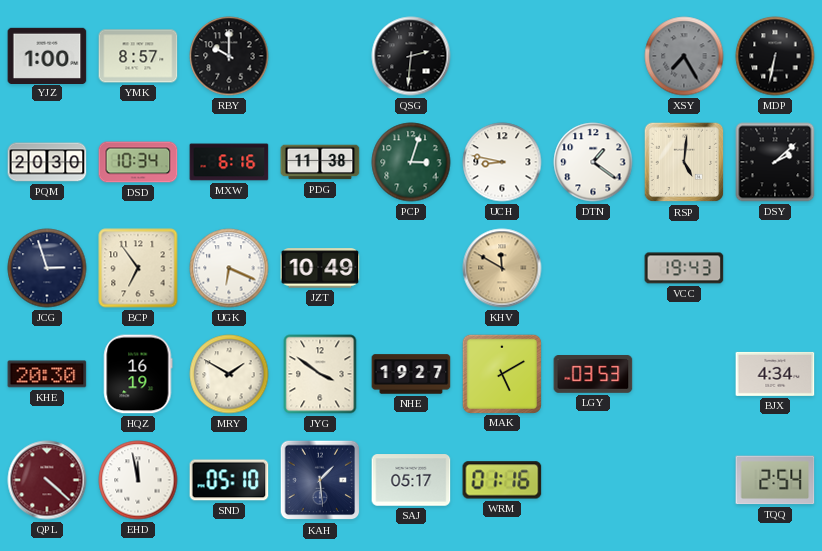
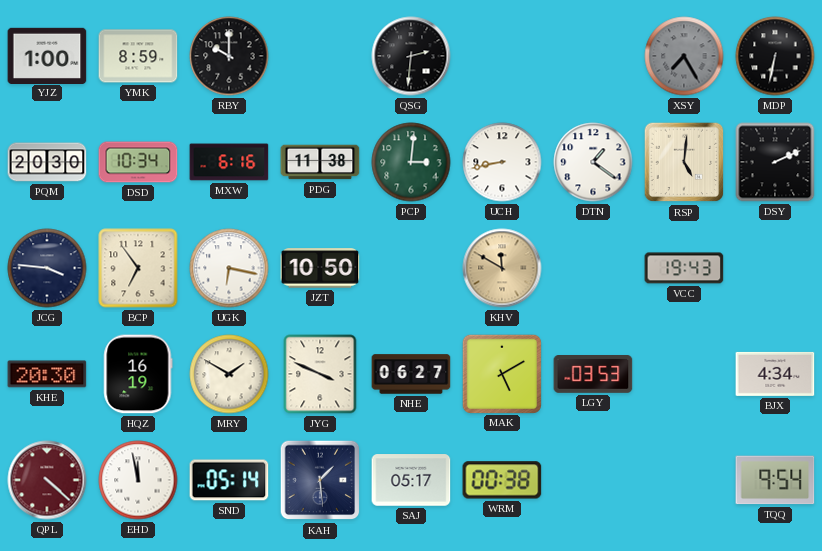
YMK: 8:57 -> 8:59
PCP: 3:03 -> 3:01
UCH: 8:47 -> 8:43
DSY: 2:08 -> 2:11
JCG: 2:57 -> 3:46
UGK: 6:19 -> 6:17
JZT: 10:49 -> 10:50
JYG: 3:51 -> 3:49
NHE: 19:27 -> 06:27
SND: 05:10 -> 05:14
WRM: 01:16 -> 00:38
TQQ: 2:54 -> 9:54
